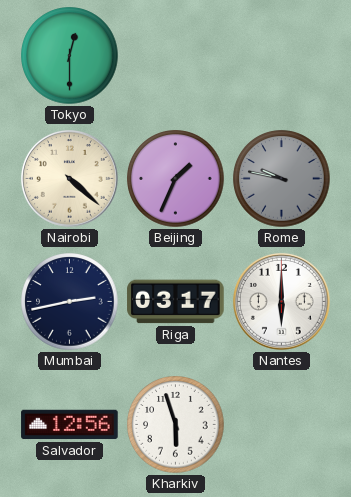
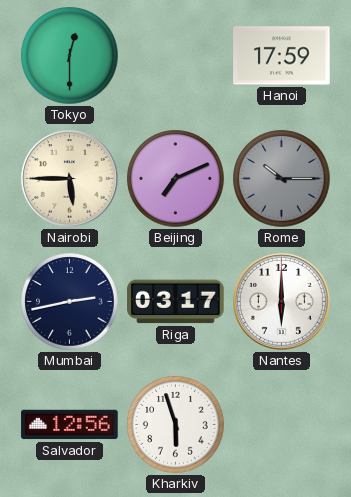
Hanoi: none -> 17:59
Nairobi: 4:22 -> 5:45
Beijing: 1:34 -> 7:11
Rome: 9:47 -> 10:15
